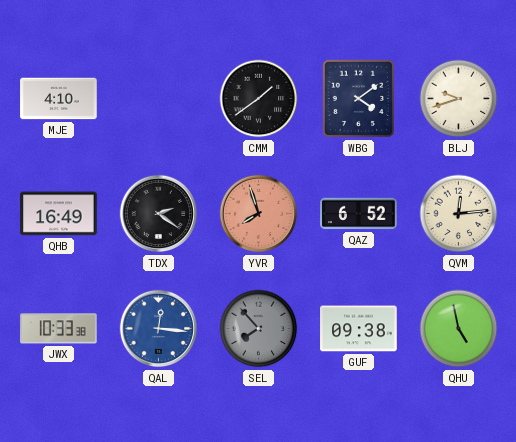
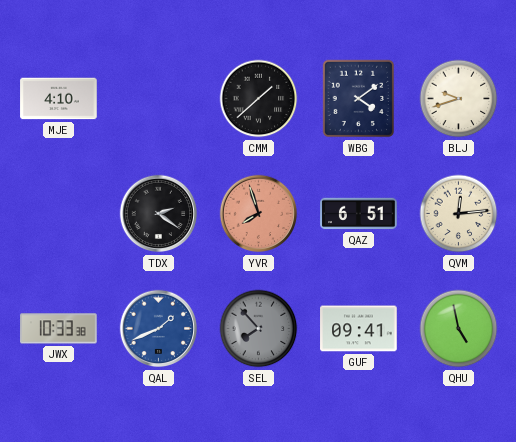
CMM: 1:39 -> 1:38
QHB: 16:49 -> none
QAZ: 6:52 -> 6:51
QAL: 12:16 -> 1:41
GUF: 09:38 -> 09:41
